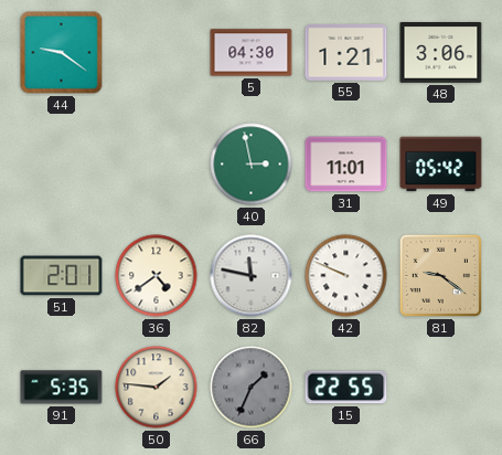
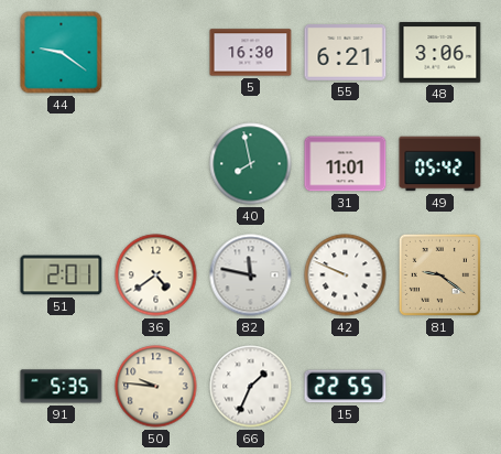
5: 04:30 -> 16:30
55: 1:21 -> 6:21
40: 2:58 -> 7:58
50: 1:46 -> 9:46
66 dial: grey -> white
